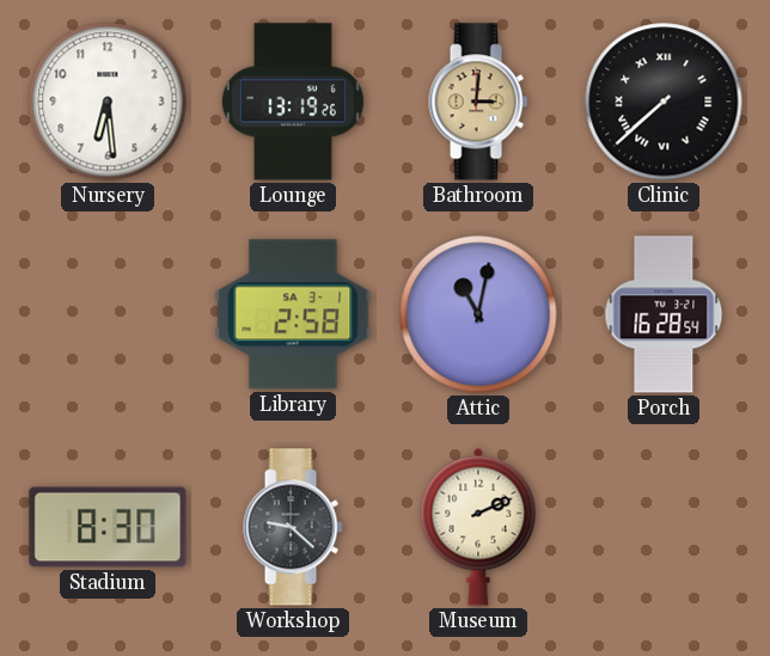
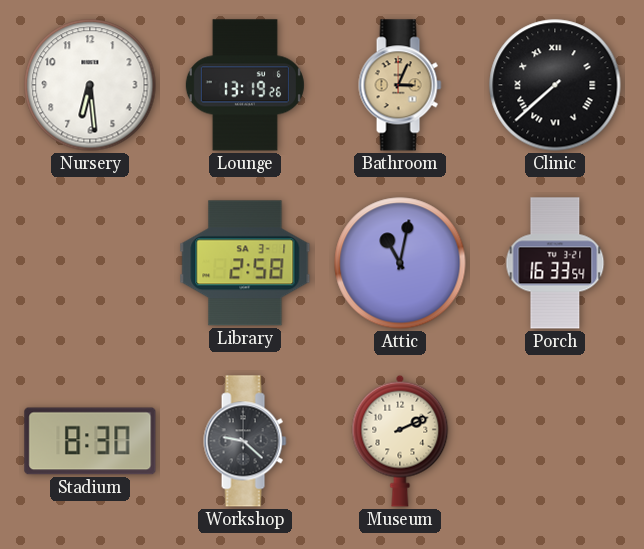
Bathroom: 3:01 -> 3:04
Porch: 16:28 -> 16:33
